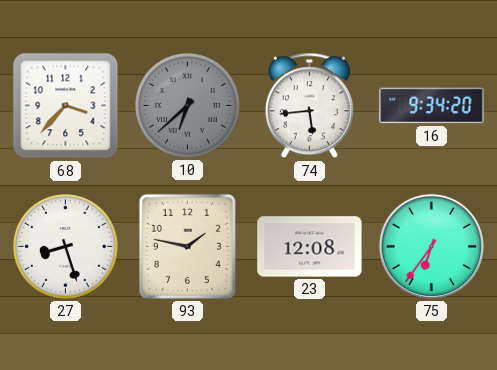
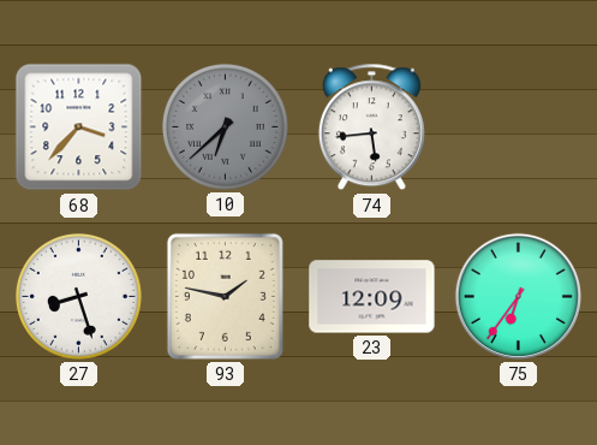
16: 9:34 -> none
23: 12:08 -> 12:09
